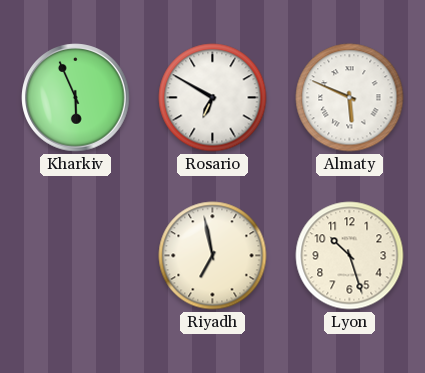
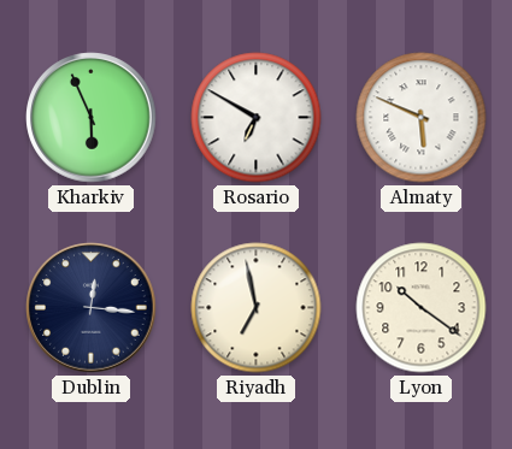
Dublin: none -> 12:16
Lyon: 10:27 -> 10:21
